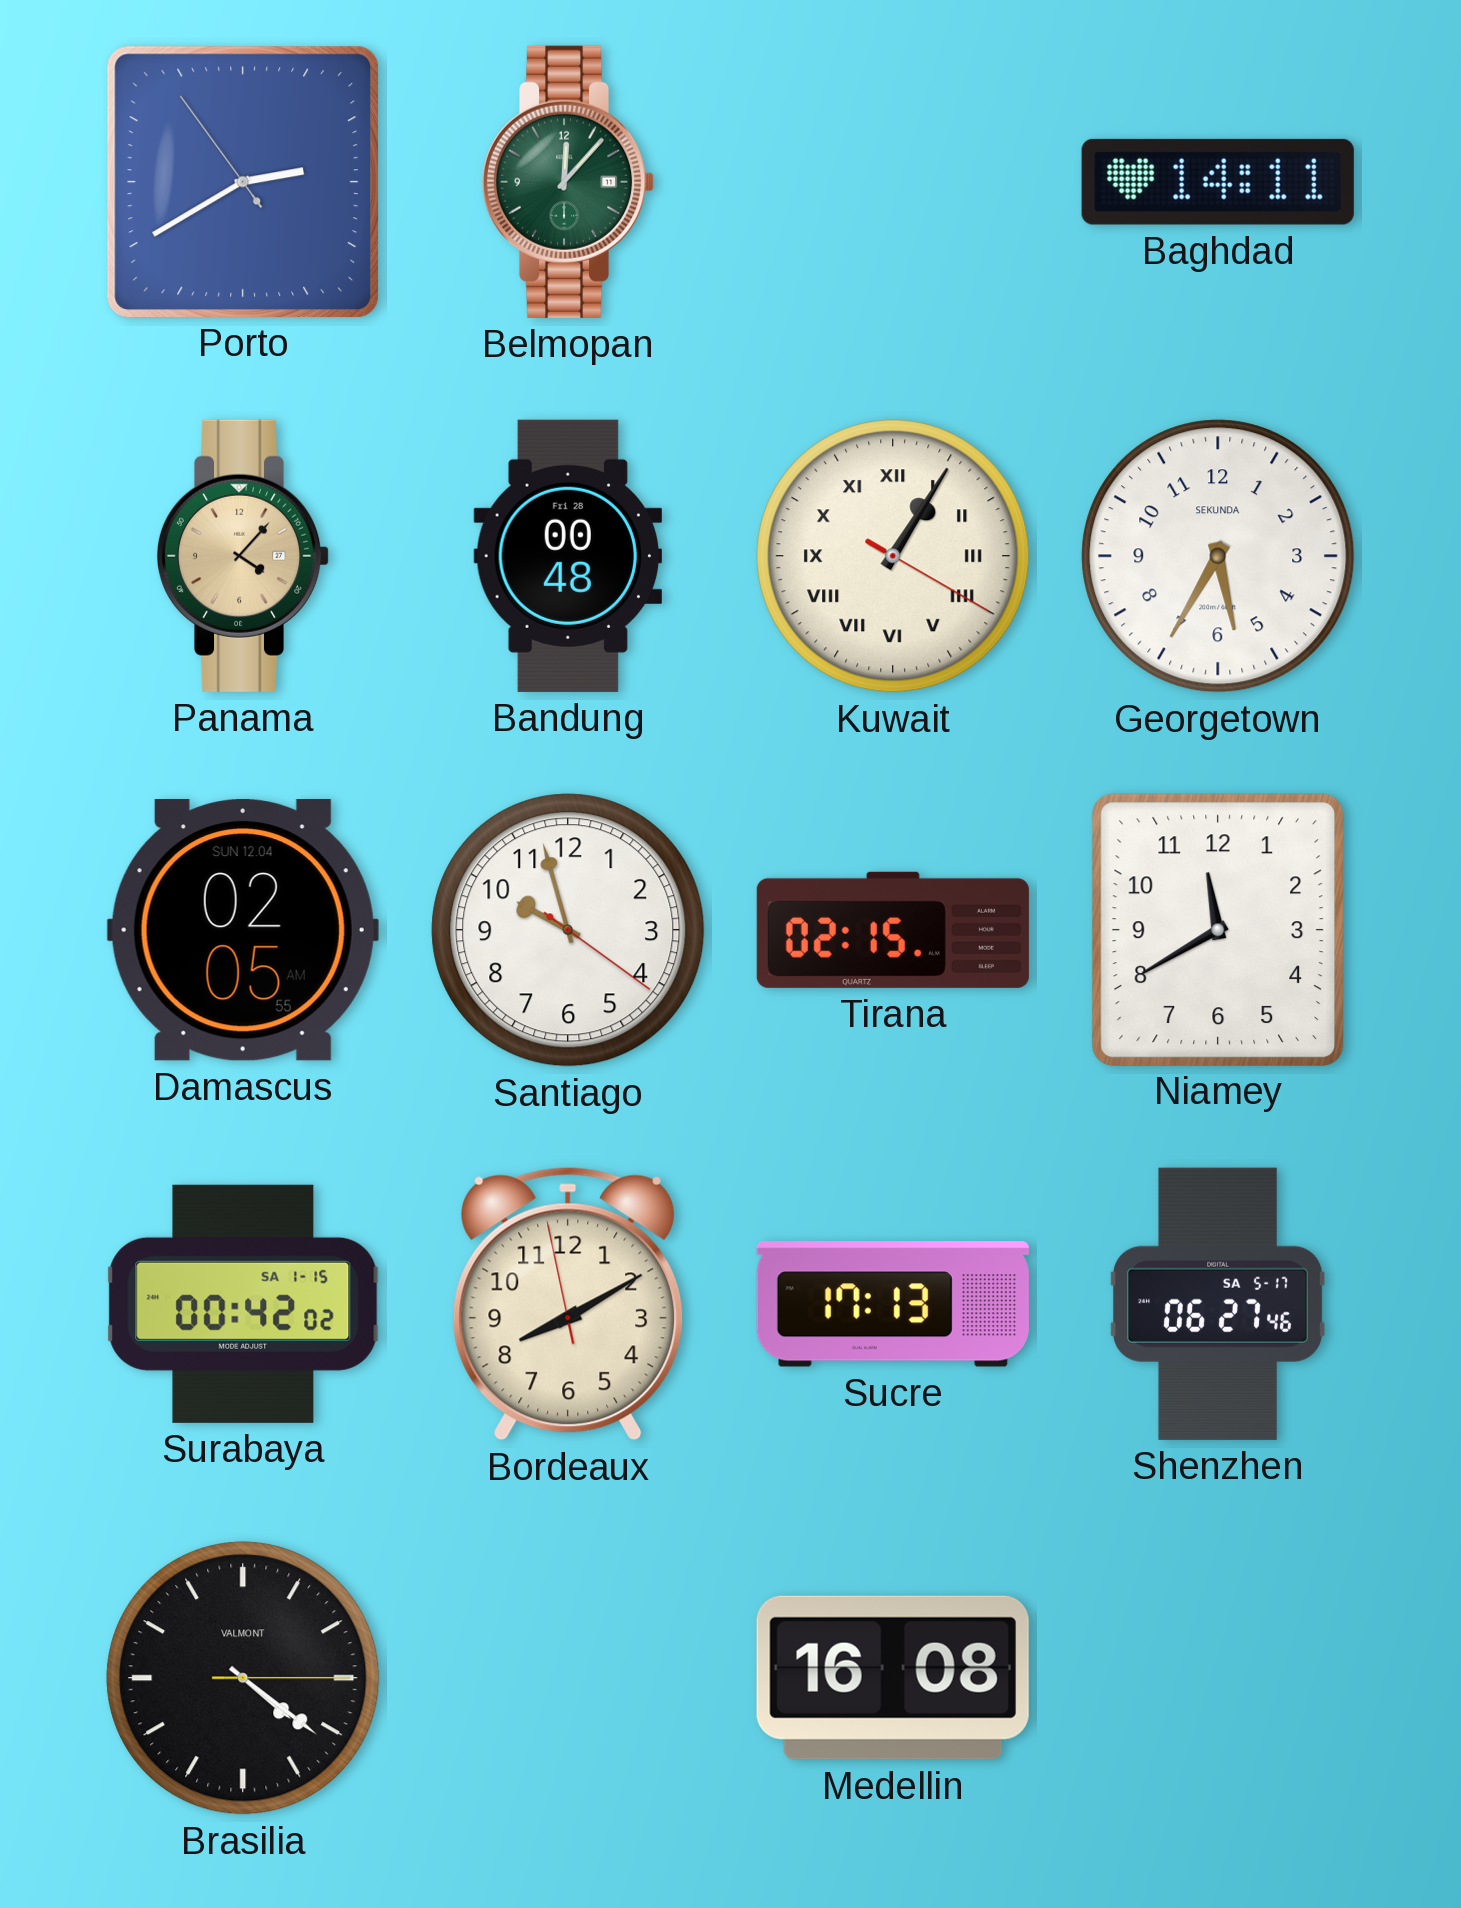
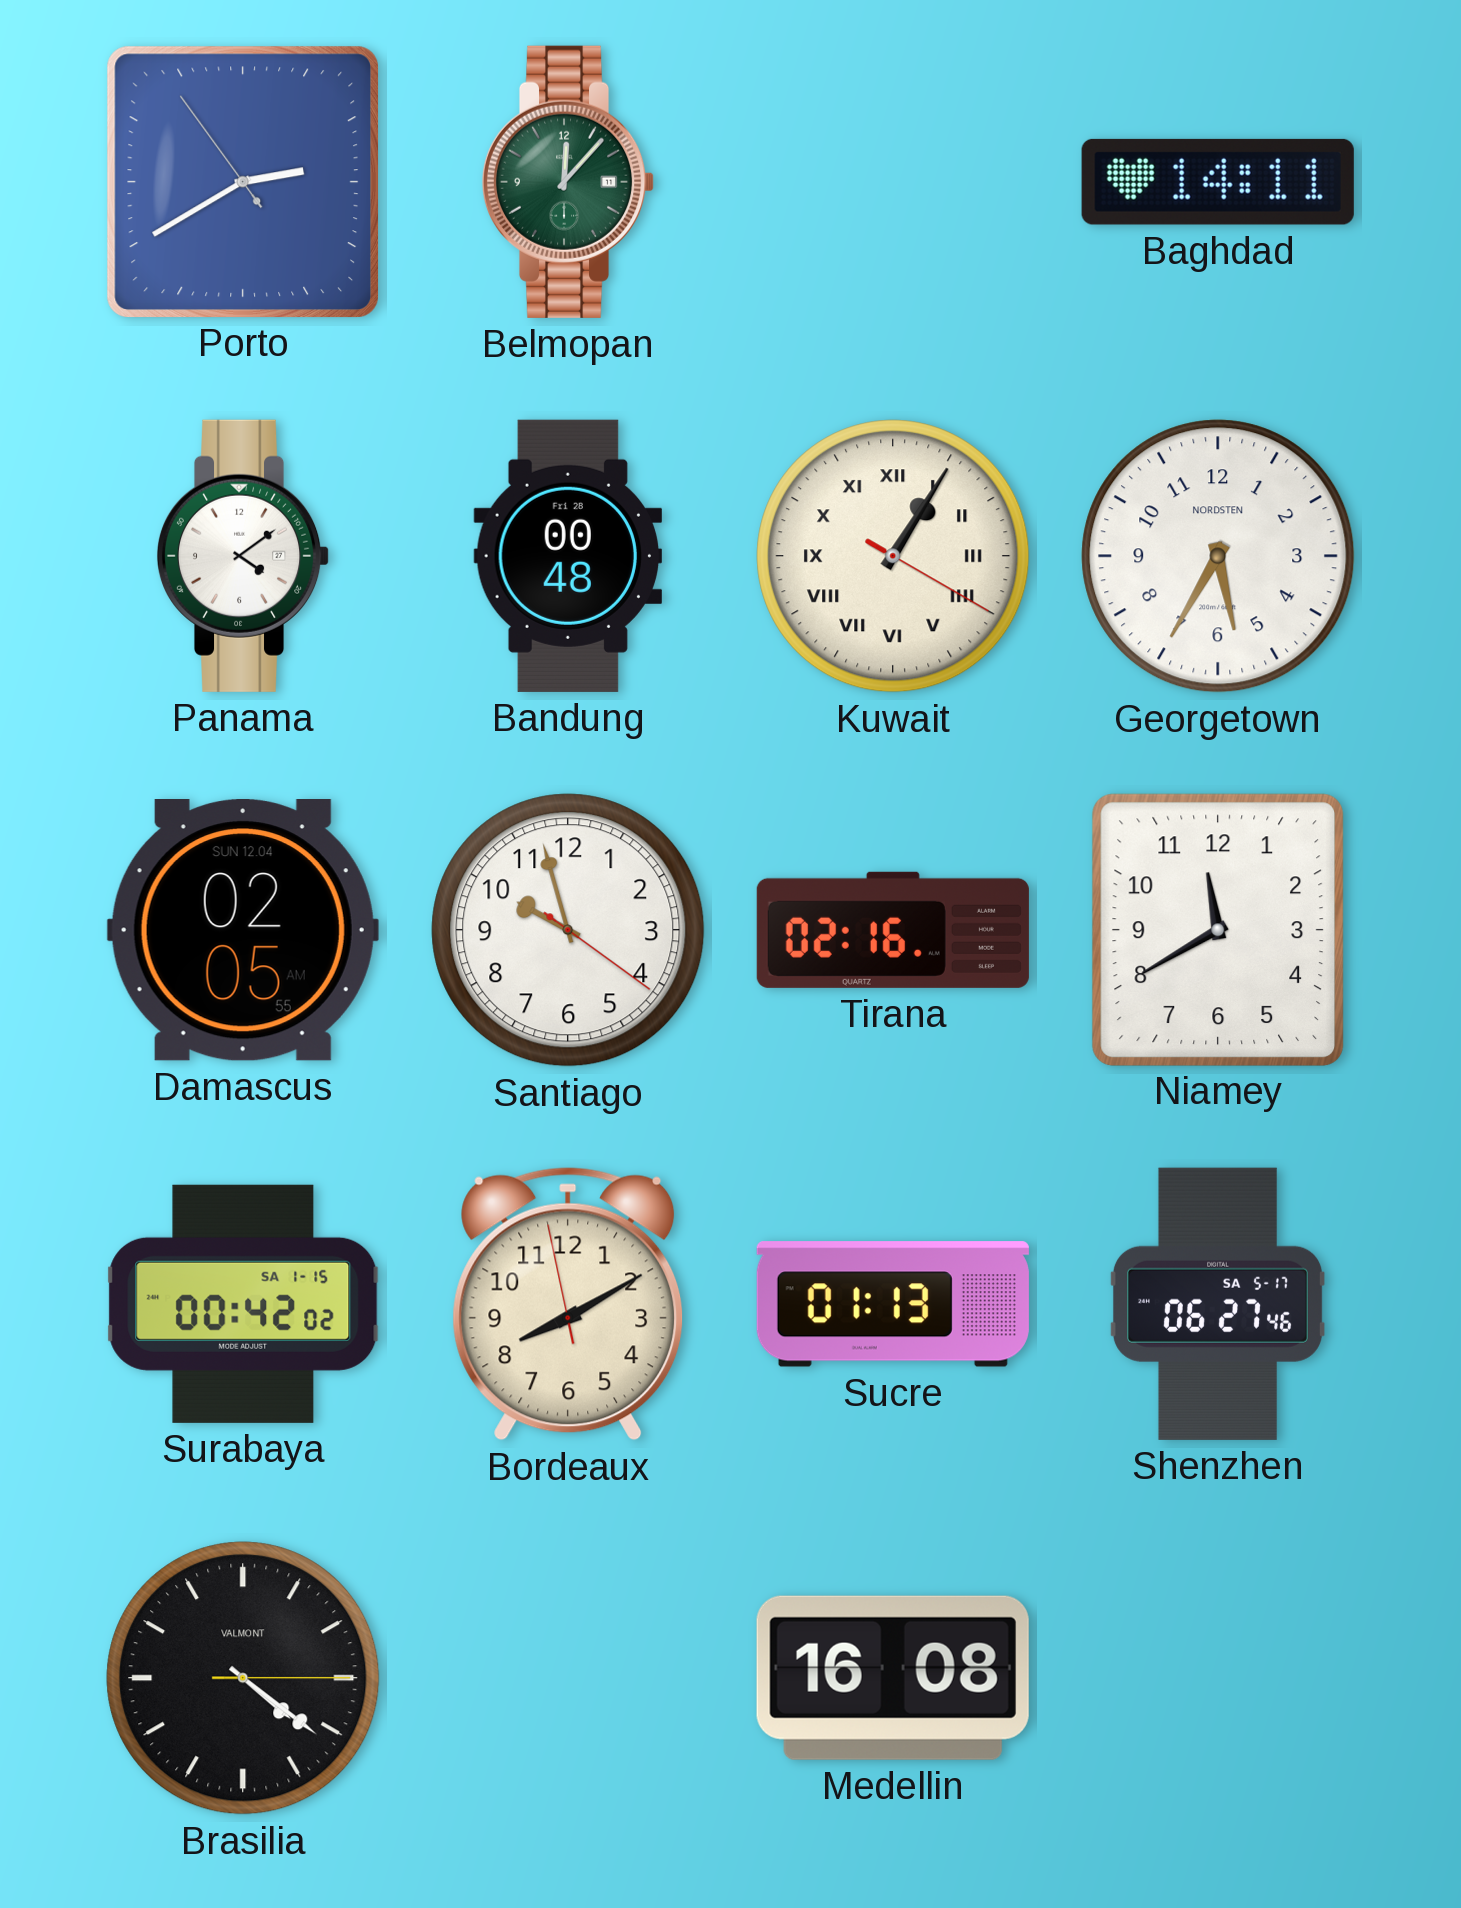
Panama: 4:07 -> 4:09
Panama dial: champagne -> white
Georgetown brand: SEKUNDA -> NORDSTEN
Tirana: 02:15 -> 02:16
Sucre: 17:13 -> 01:13
